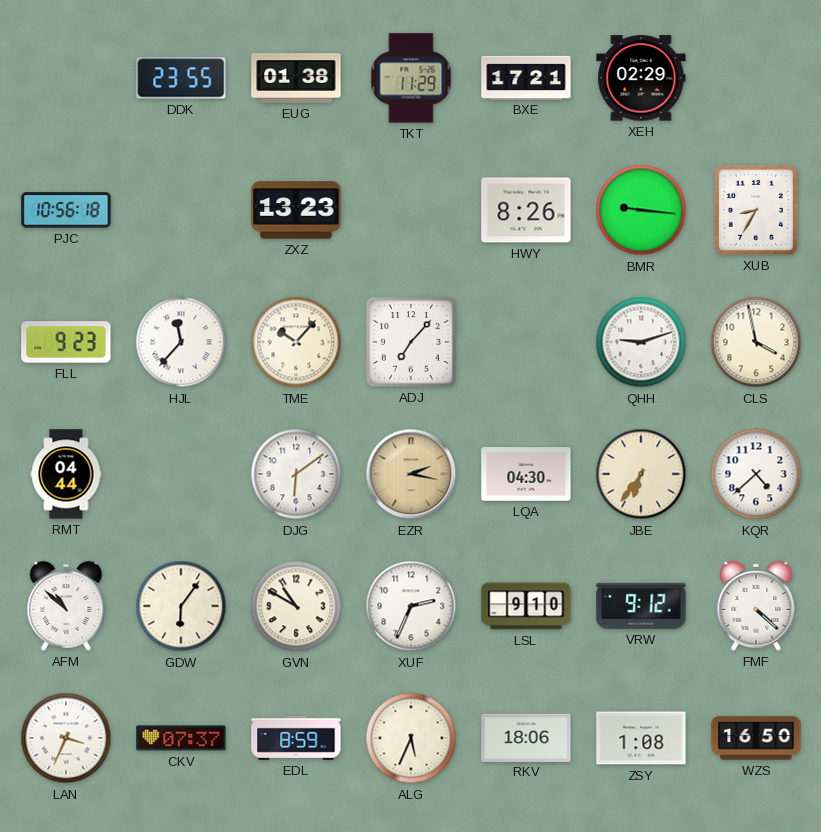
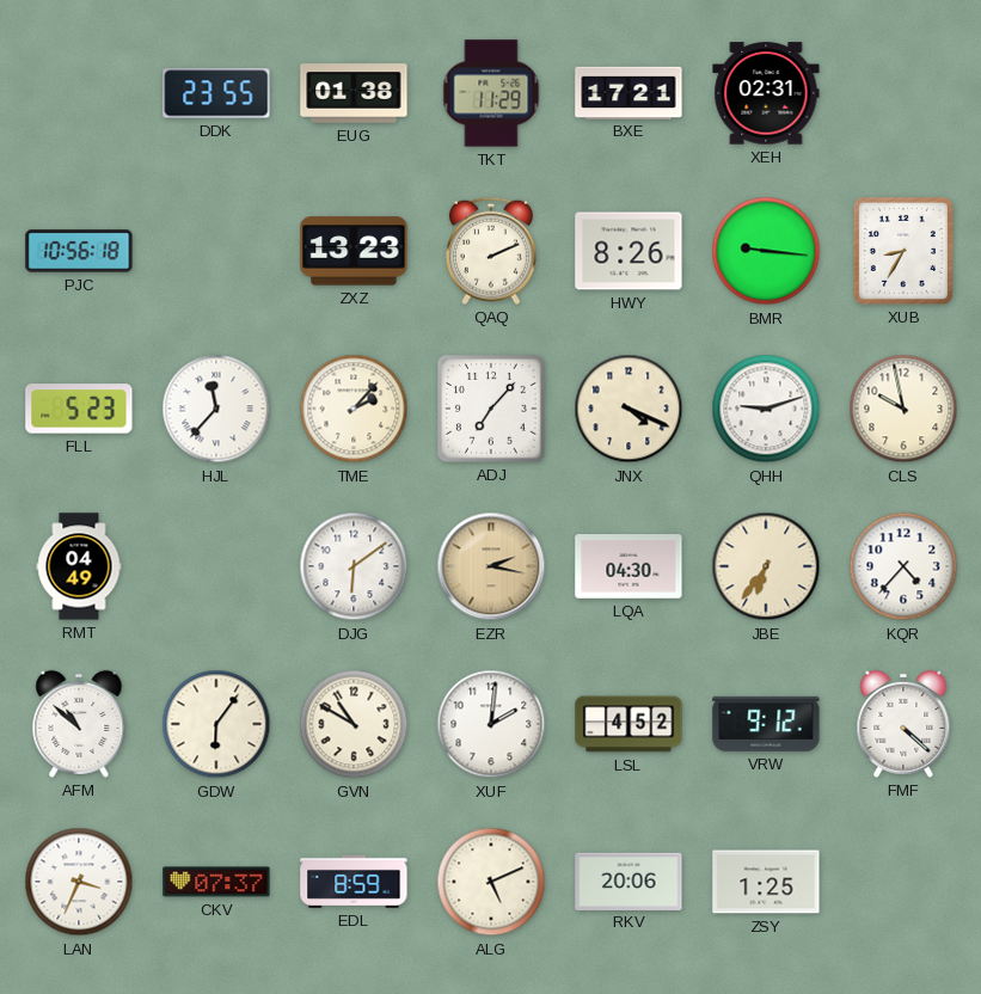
XEH: 02:29 -> 02:31
QAQ: none -> 2:11
FLL: 9:23 -> 5:23
TME: 10:07 -> 2:07
JNX: none -> 4:19
CLS: 3:58 -> 9:58
RMT: 04:44 -> 04:49
KQR: 4:38 -> 4:37
XUF: 2:34 -> 2:01
LSL: 9:10 -> 4:52
ALG: 5:34 -> 5:11
RKV: 18:06 -> 20:06
ZSY: 1:08 -> 1:25
WZS: 16:50 -> none
